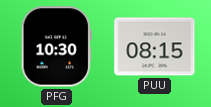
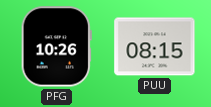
PFG: 10:30 -> 10:26
